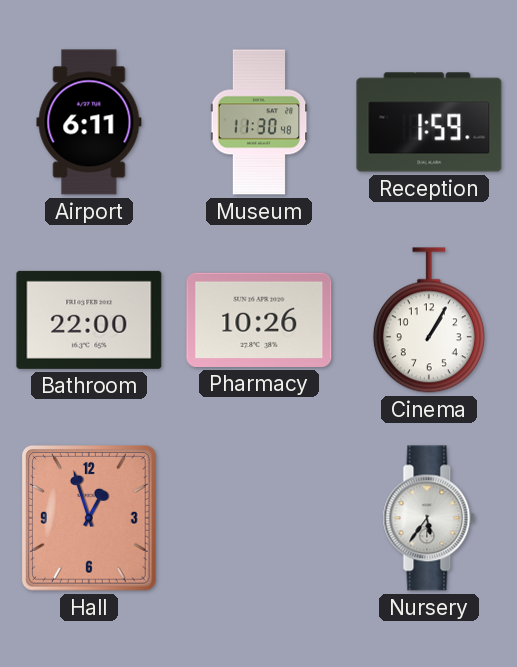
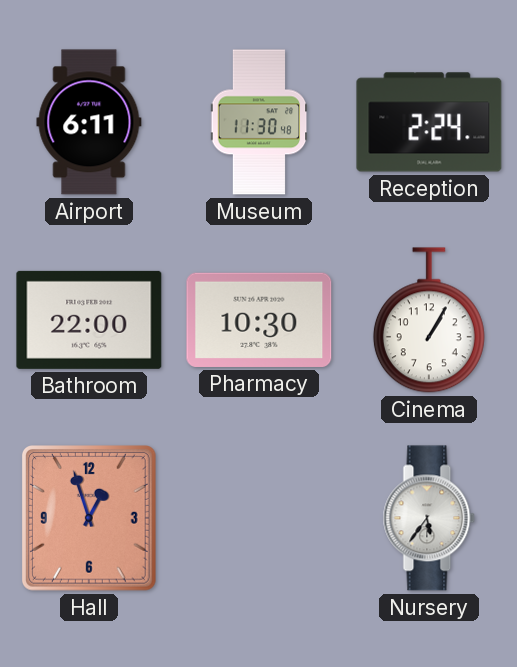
Reception: 1:59 -> 2:24
Pharmacy: 10:26 -> 10:30
